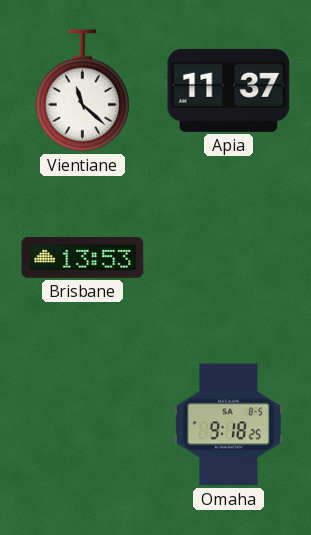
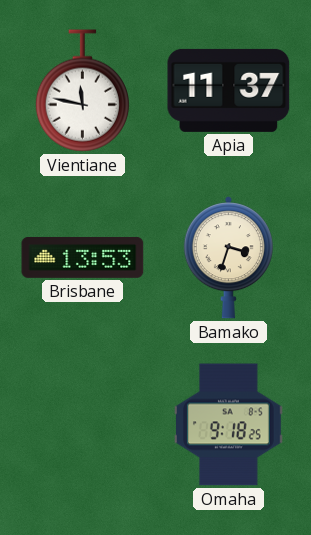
Vientiane: 11:22 -> 11:47
Bamako: none -> 3:33
